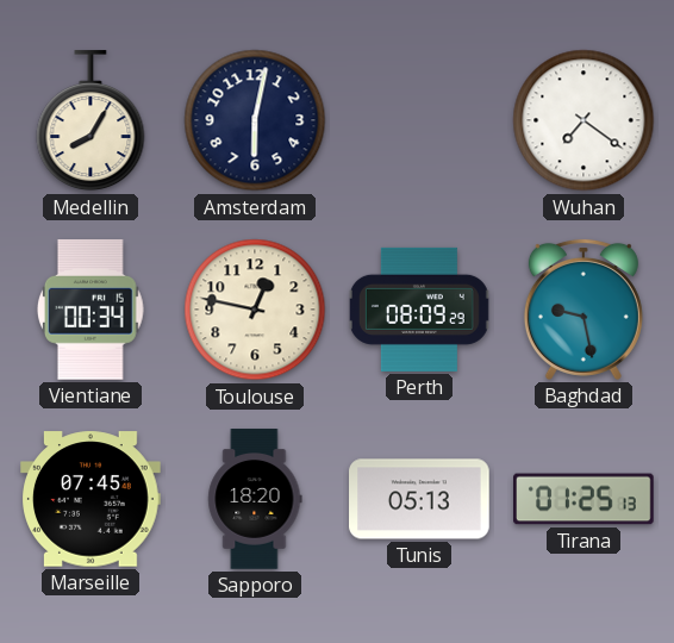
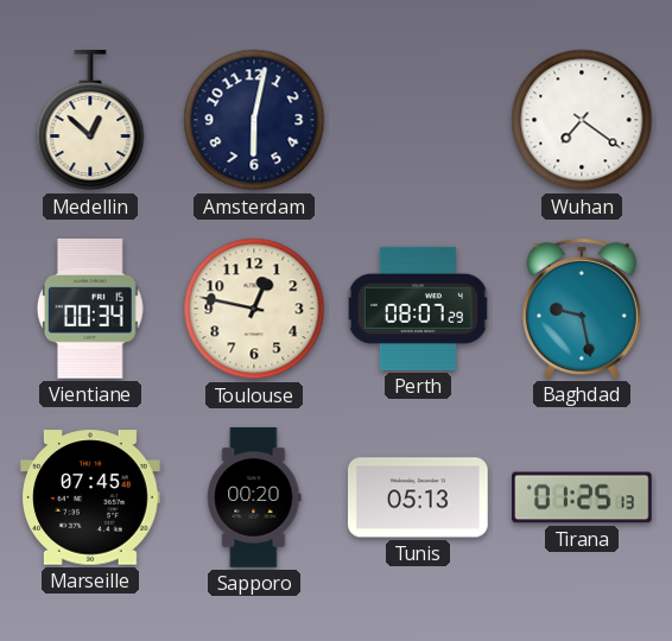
Medellin: 8:05 -> 12:52
Perth: 08:09 -> 08:07
Sapporo: 18:20 -> 00:20
